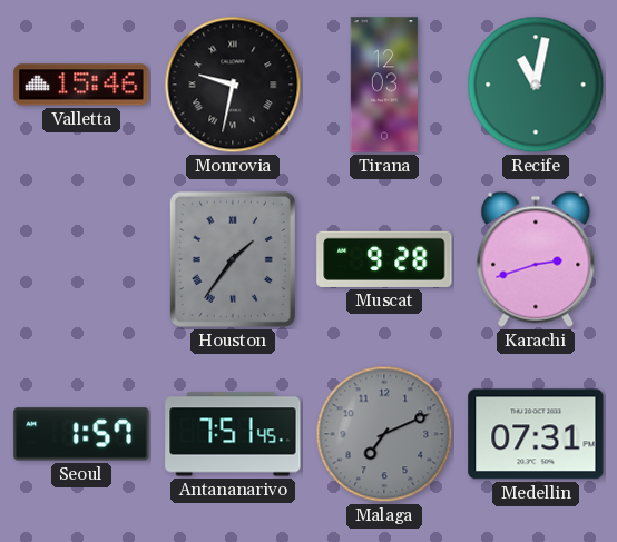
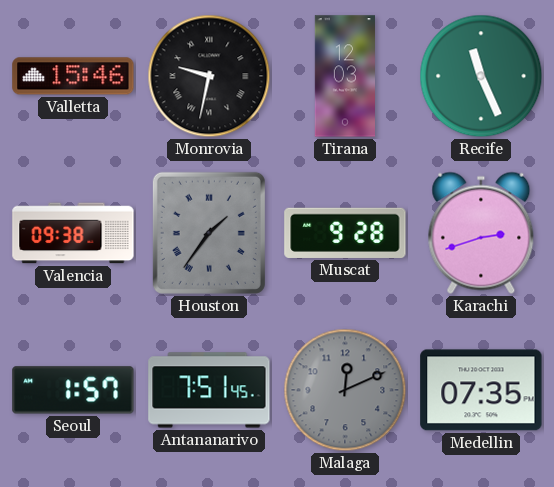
Recife: 11:02 -> 11:26
Valencia: none -> 09:38
Malaga: 7:11 -> 12:11
Medellin: 07:31 -> 07:35
